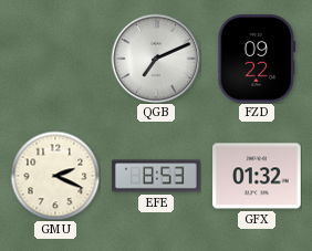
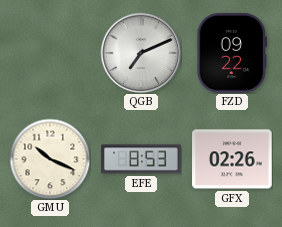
GMU: 2:19 -> 10:19
GFX: 01:32 -> 02:26
